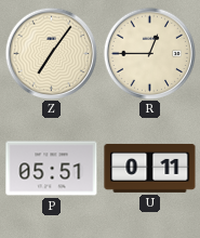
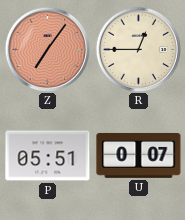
Z dial: cream -> salmon
U: 0:11 -> 0:07
